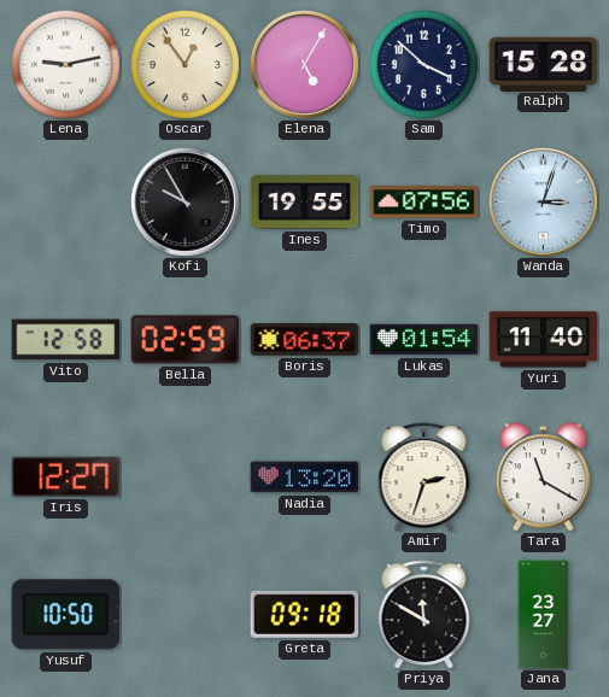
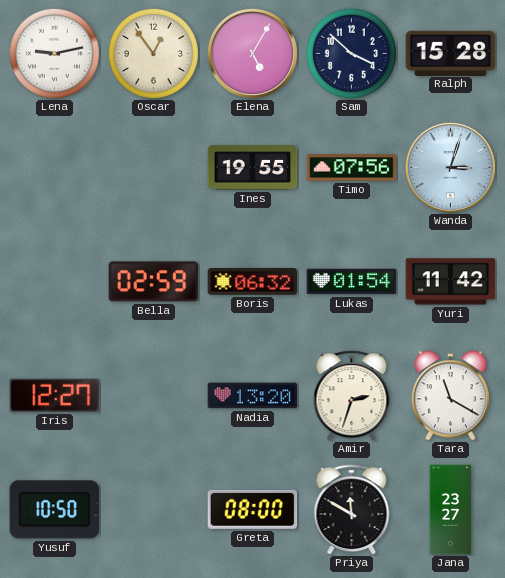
Kofi: 9:55 -> none
Vito: 12:58 -> none
Boris: 06:37 -> 06:32
Yuri: 11:40 -> 11:42
Greta: 09:18 -> 08:00
